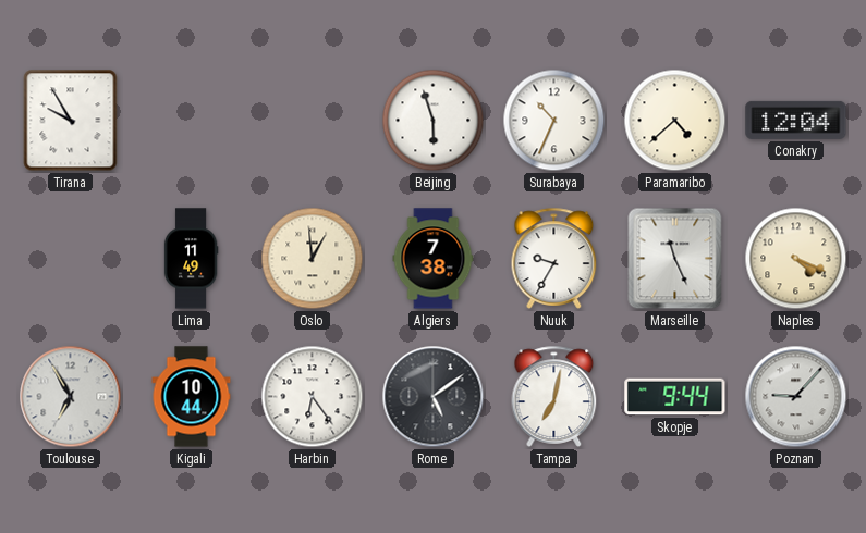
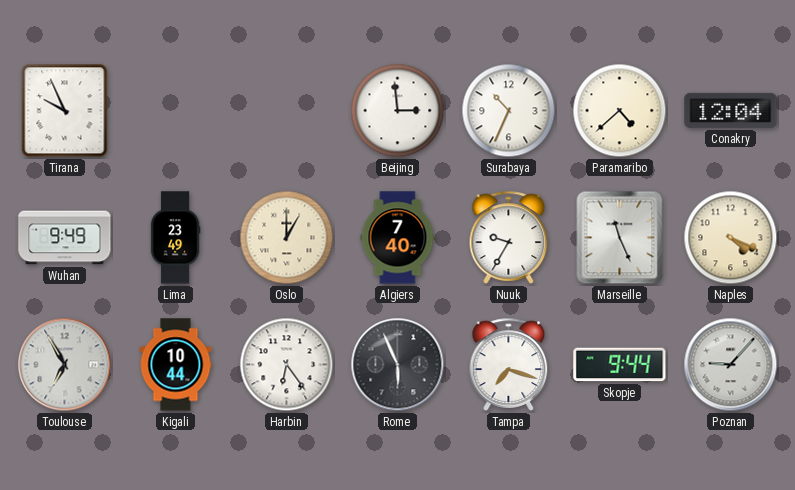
Tirana: 9:55 -> 9:56
Beijing: 5:57 -> 2:59
Wuhan: none -> 9:49
Lima: 11:49 -> 23:49
Oslo: 12:59 -> 1:00
Algiers: 7:38 -> 7:40
Rome: 5:09 -> 5:56
Tampa: 7:02 -> 7:18
